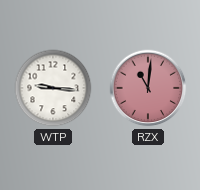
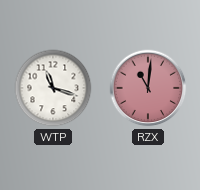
WTP: 9:16 -> 11:18
